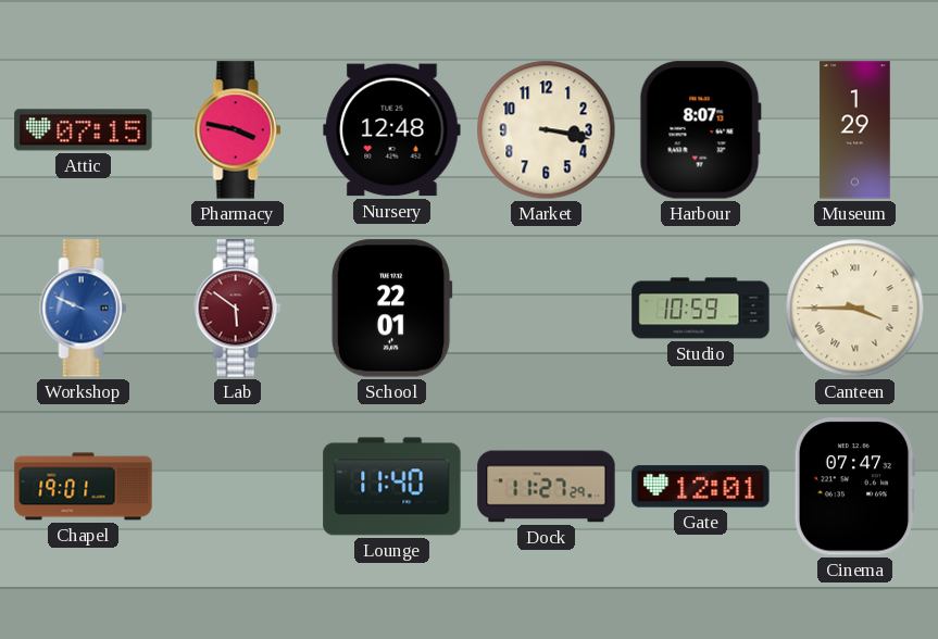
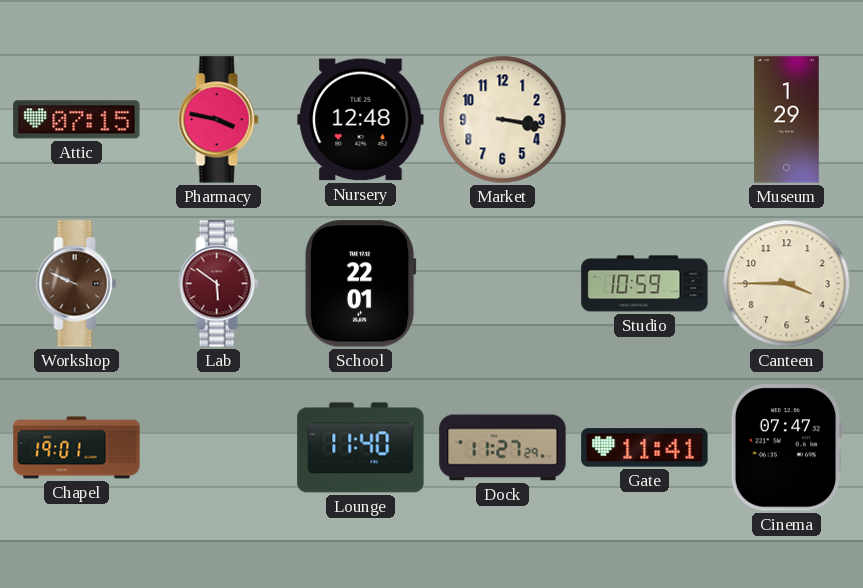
Harbour: 8:07 -> none
Workshop dial: blue -> brown
Canteen numerals: Roman -> Arabic
Gate: 12:01 -> 11:41
